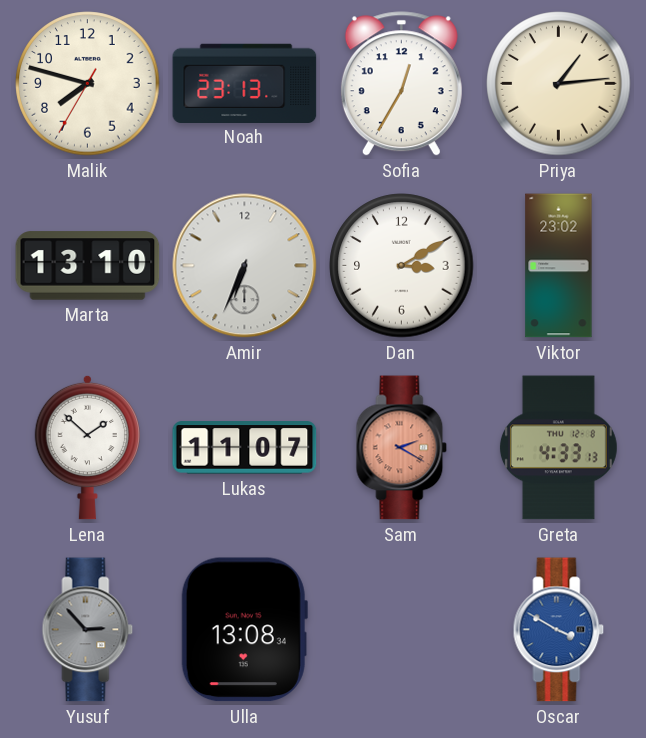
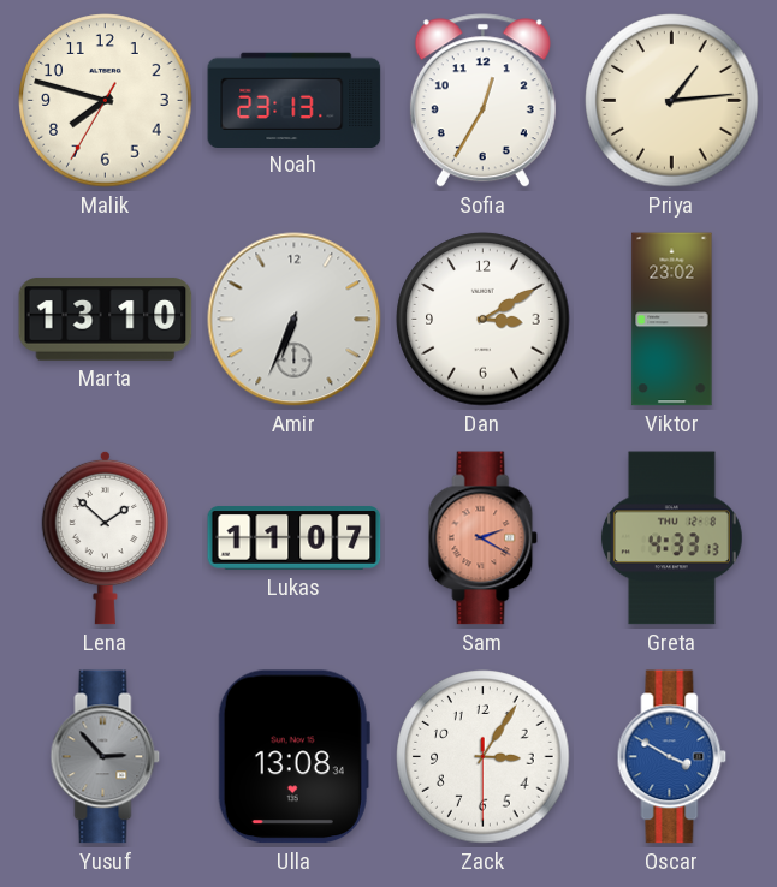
Zack: none -> 3:05
